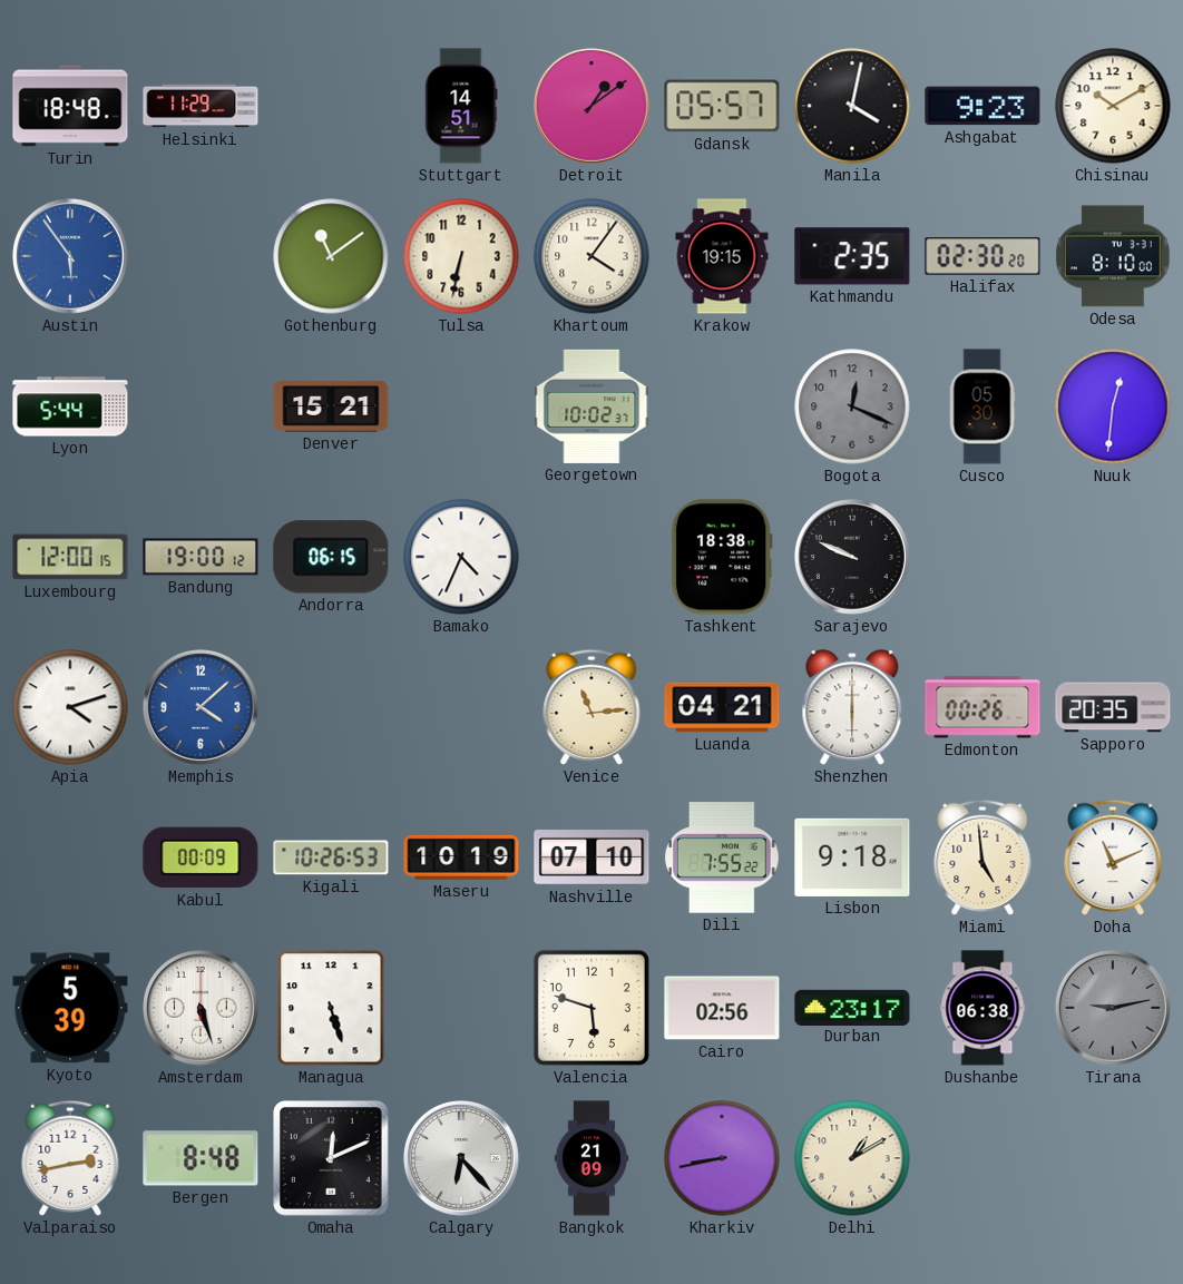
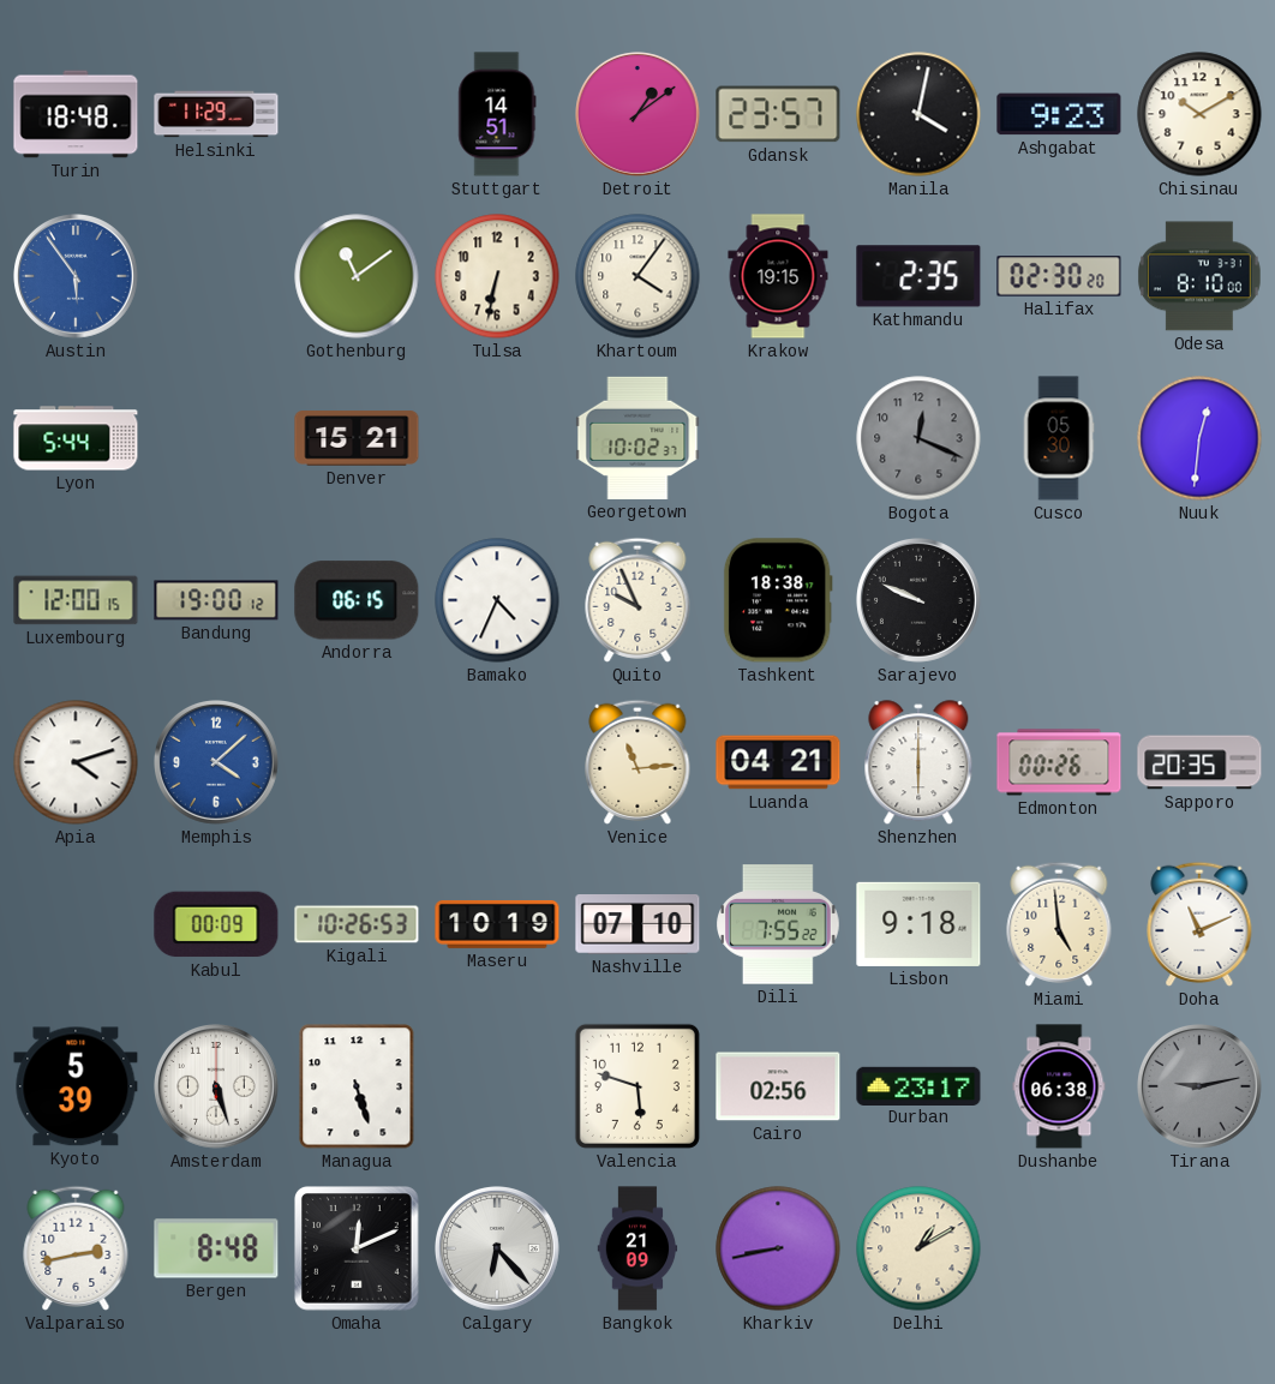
Gdansk: 05:57 -> 23:57
Quito: none -> 9:56
